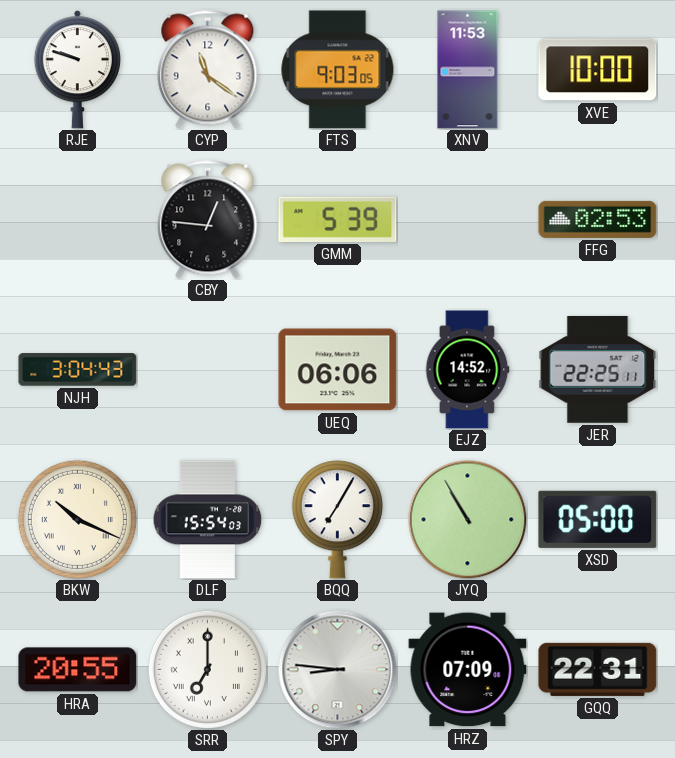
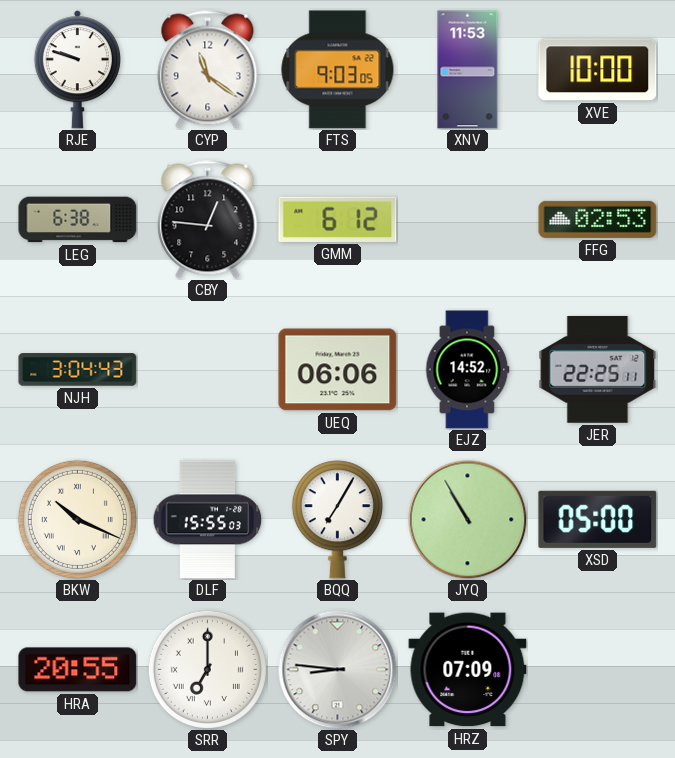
LEG: none -> 6:38
GMM: 5:39 -> 6:12
DLF: 15:54 -> 15:55
GQQ: 22:31 -> none
